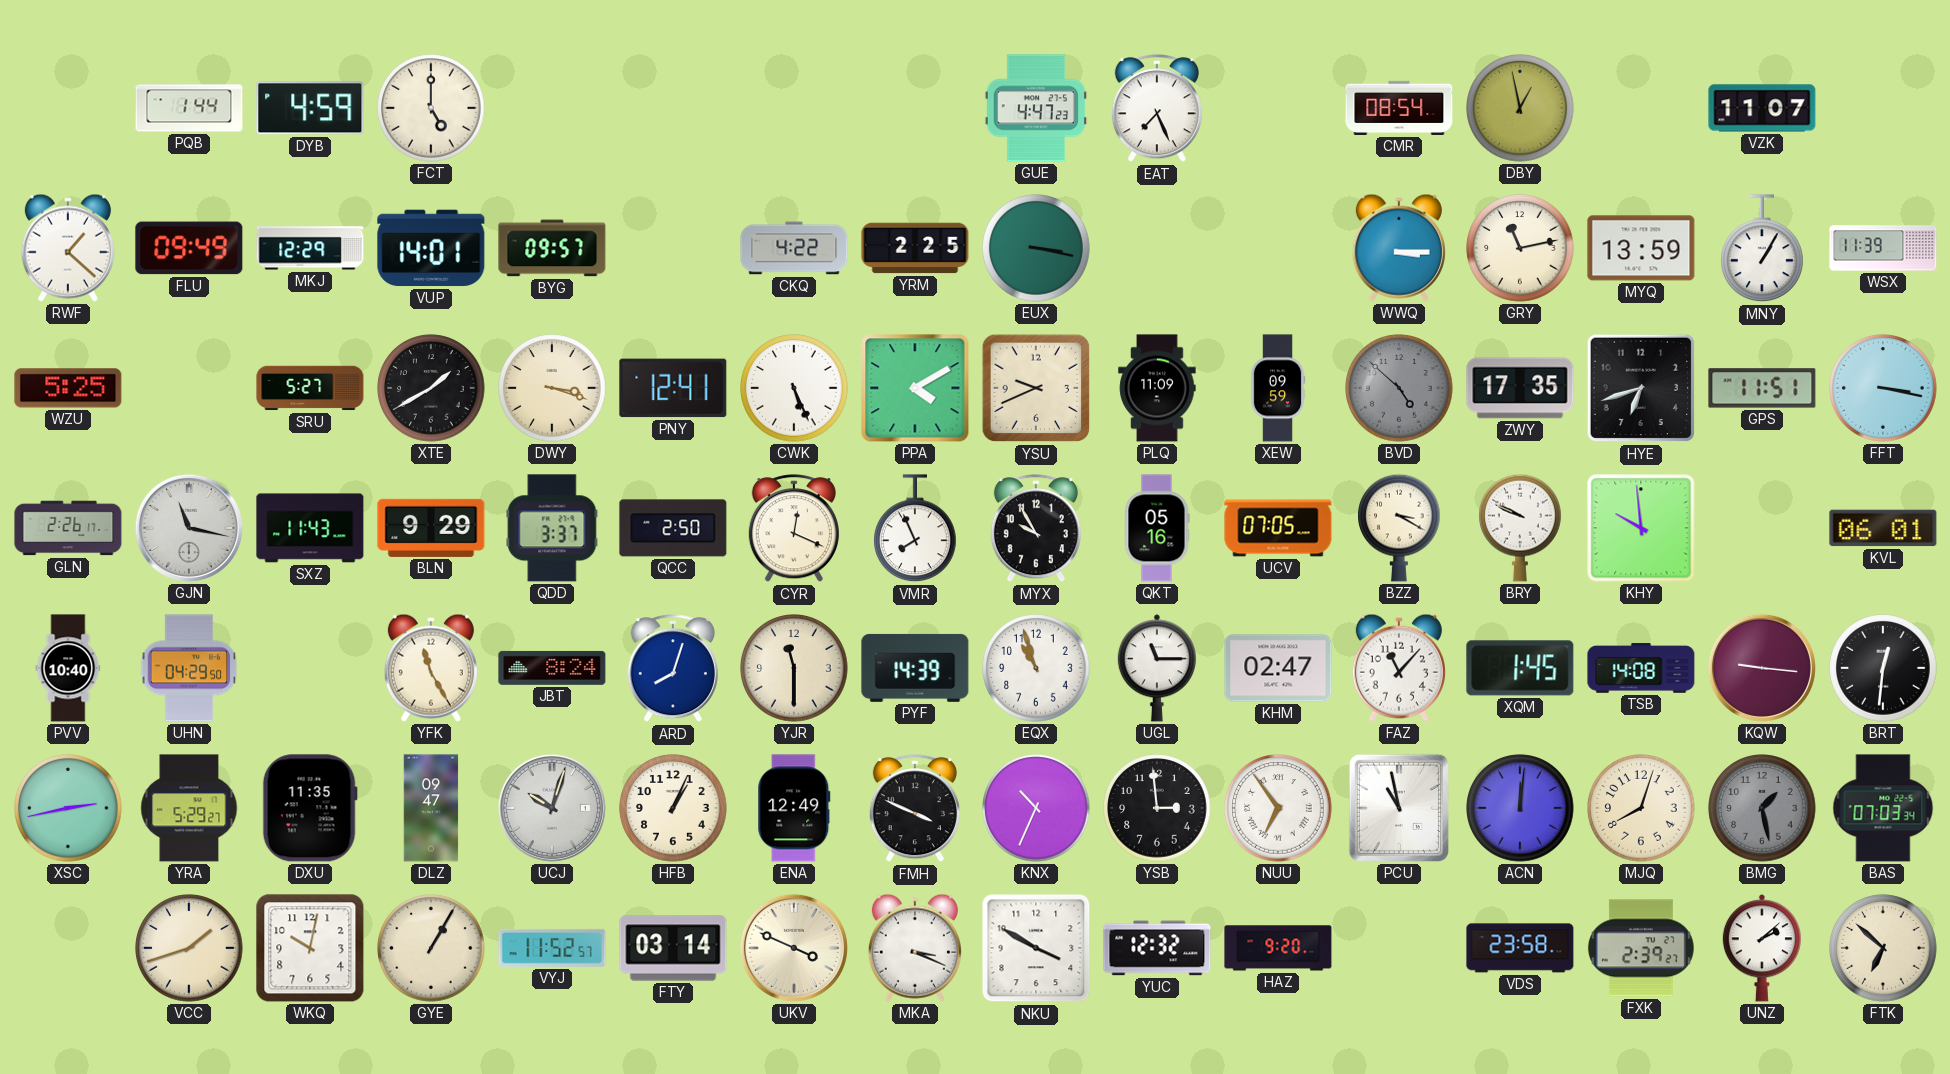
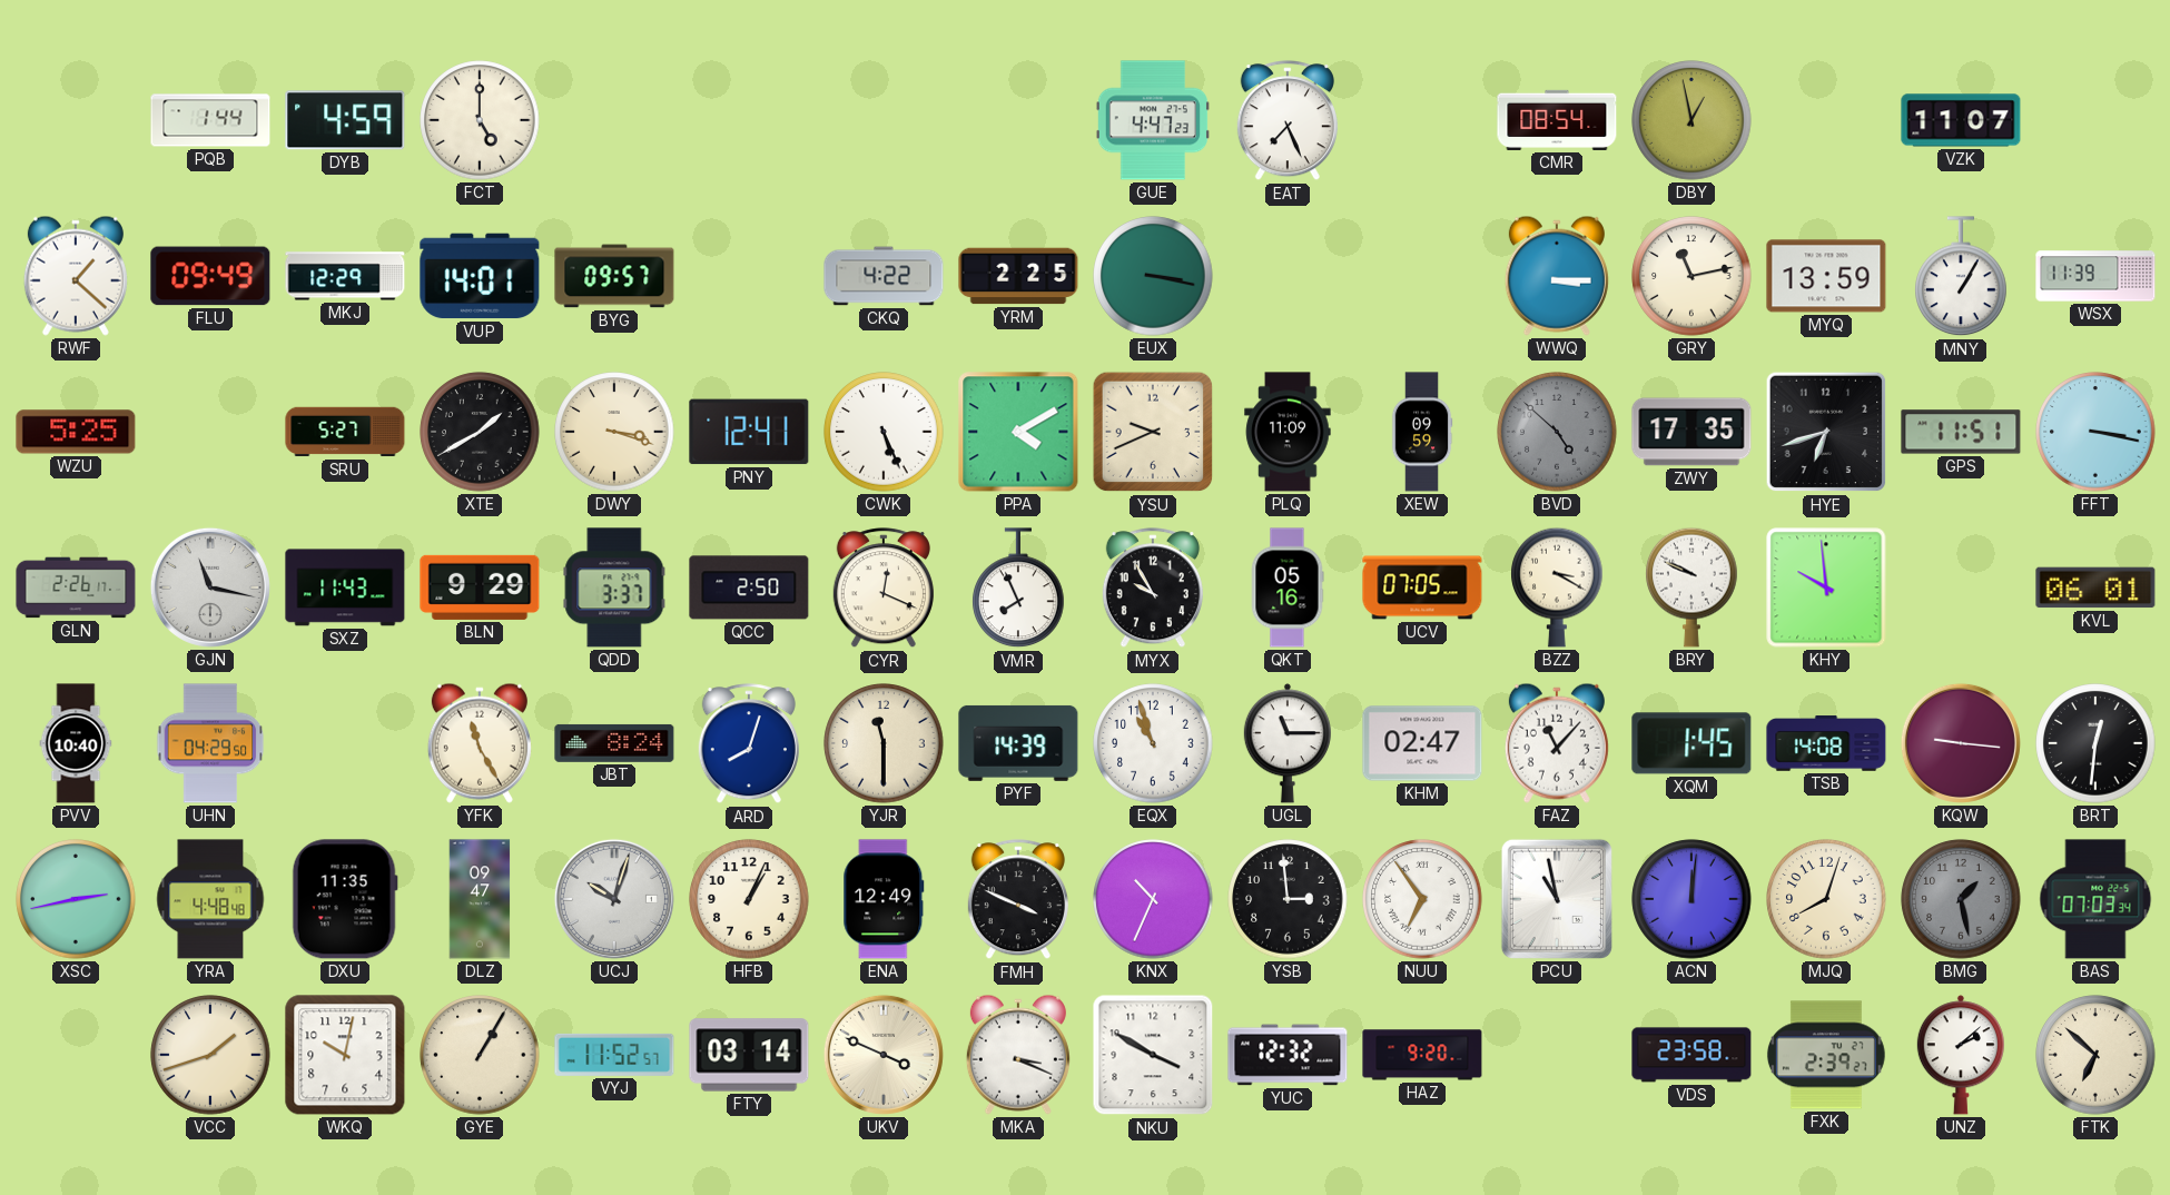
YRA: 5:29 -> 4:48
